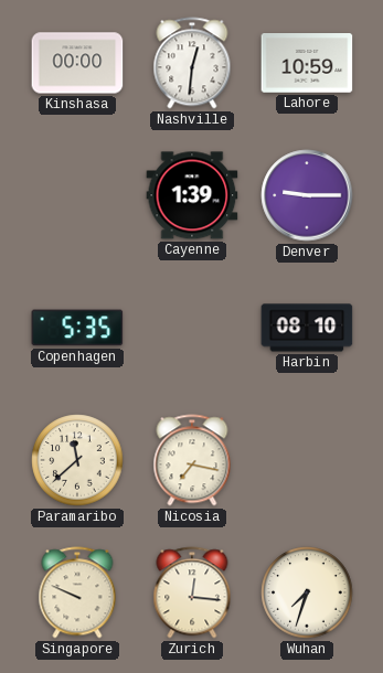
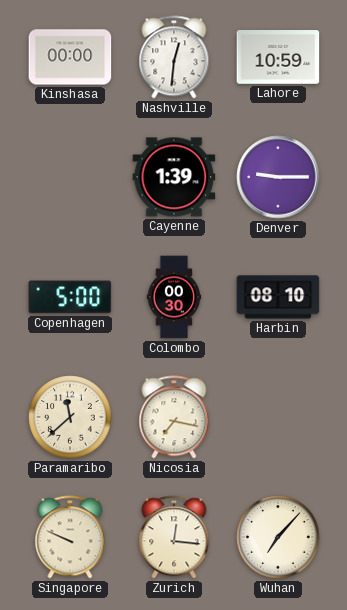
Copenhagen: 5:35 -> 5:00
Colombo: none -> 00:30
Wuhan: 7:33 -> 7:07
